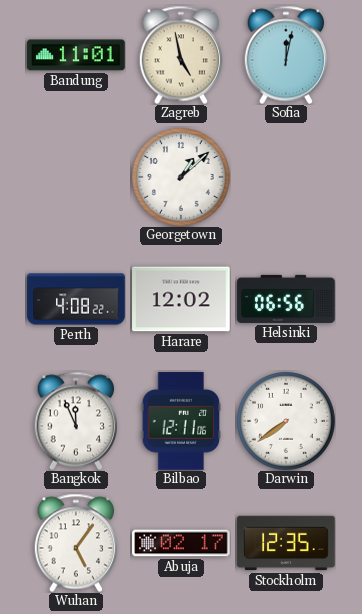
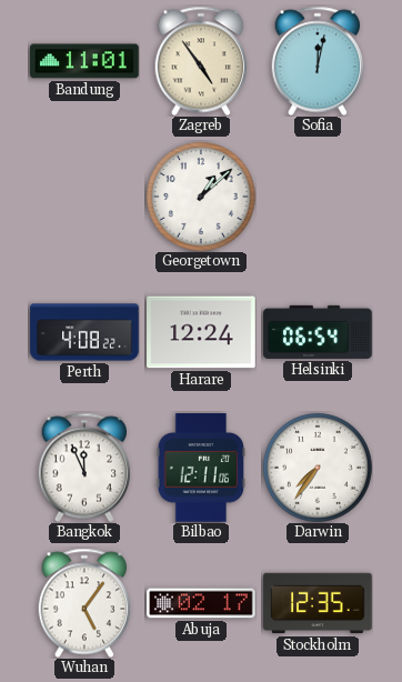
Zagreb: 4:58 -> 4:54
Harare: 12:02 -> 12:24
Helsinki: 06:56 -> 06:54
Darwin: 7:39 -> 7:36
